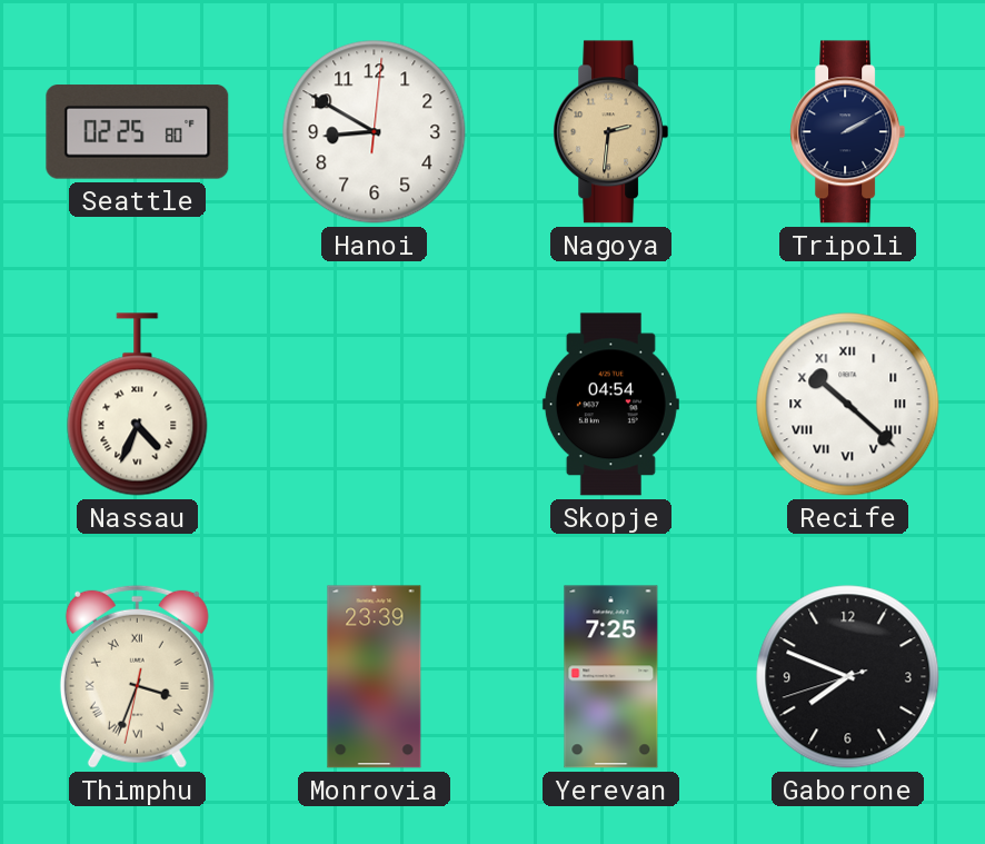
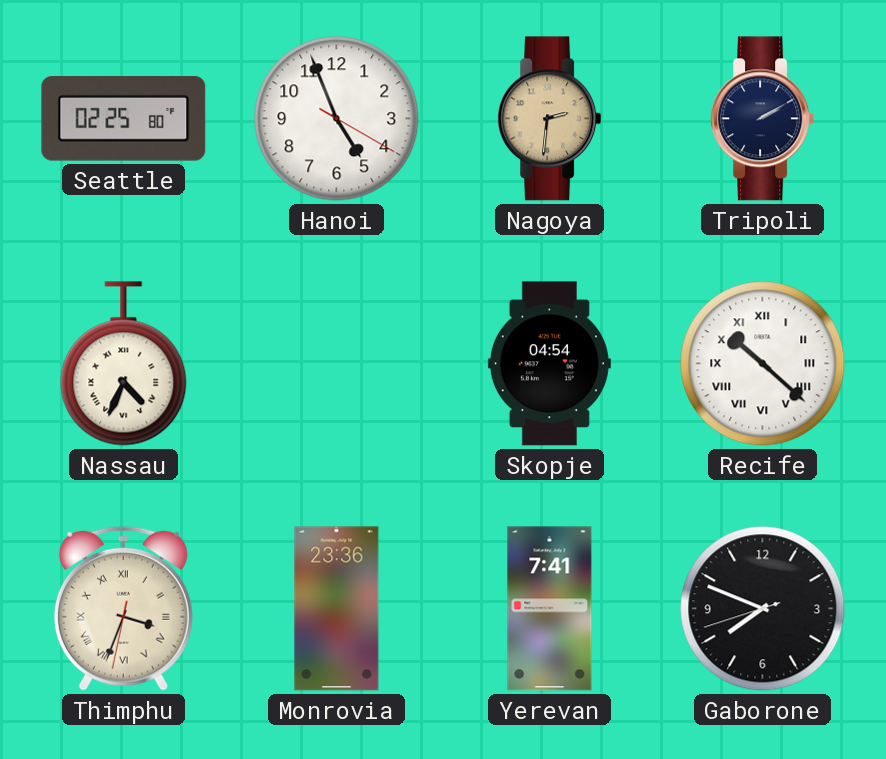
Hanoi: 8:50 -> 4:56
Monrovia: 23:39 -> 23:36
Yerevan: 7:25 -> 7:41
